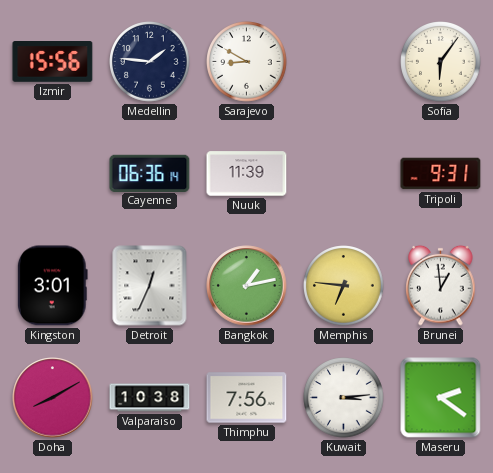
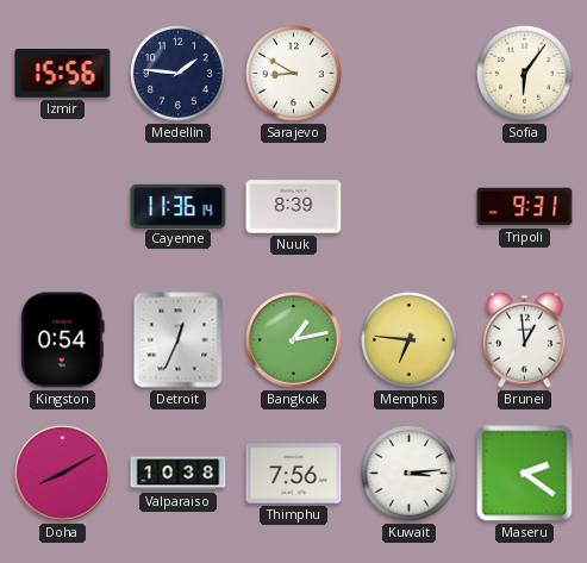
Cayenne: 06:36 -> 11:36
Nuuk: 11:39 -> 8:39
Kingston: 3:01 -> 0:54
